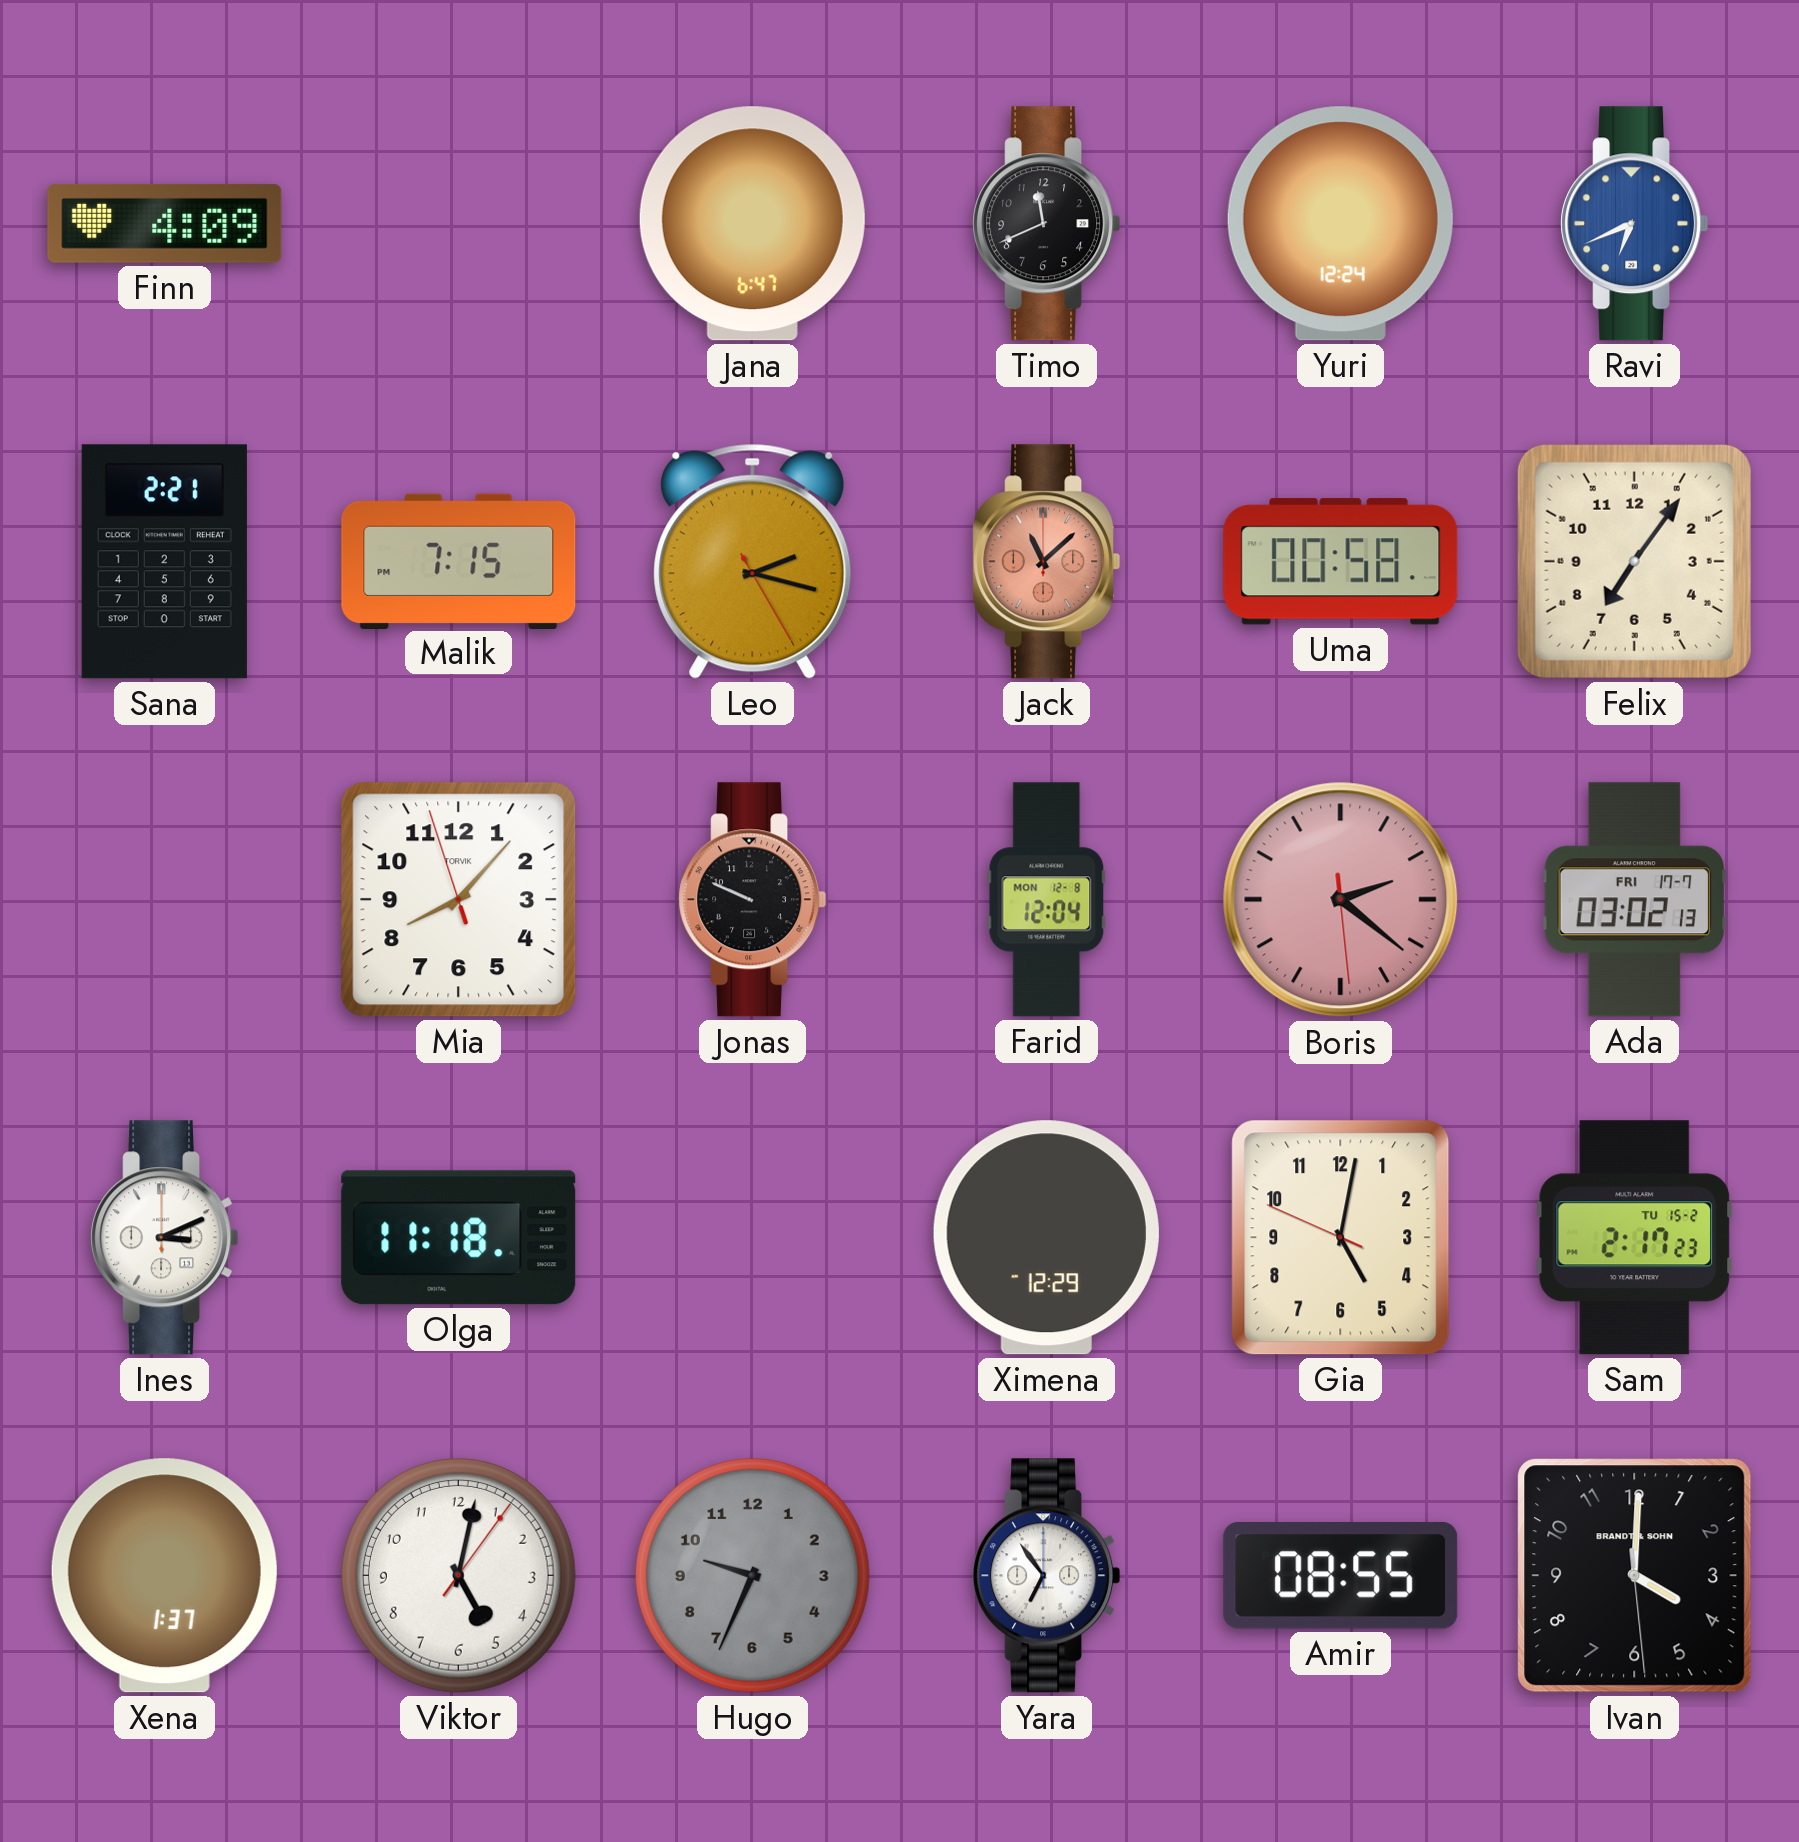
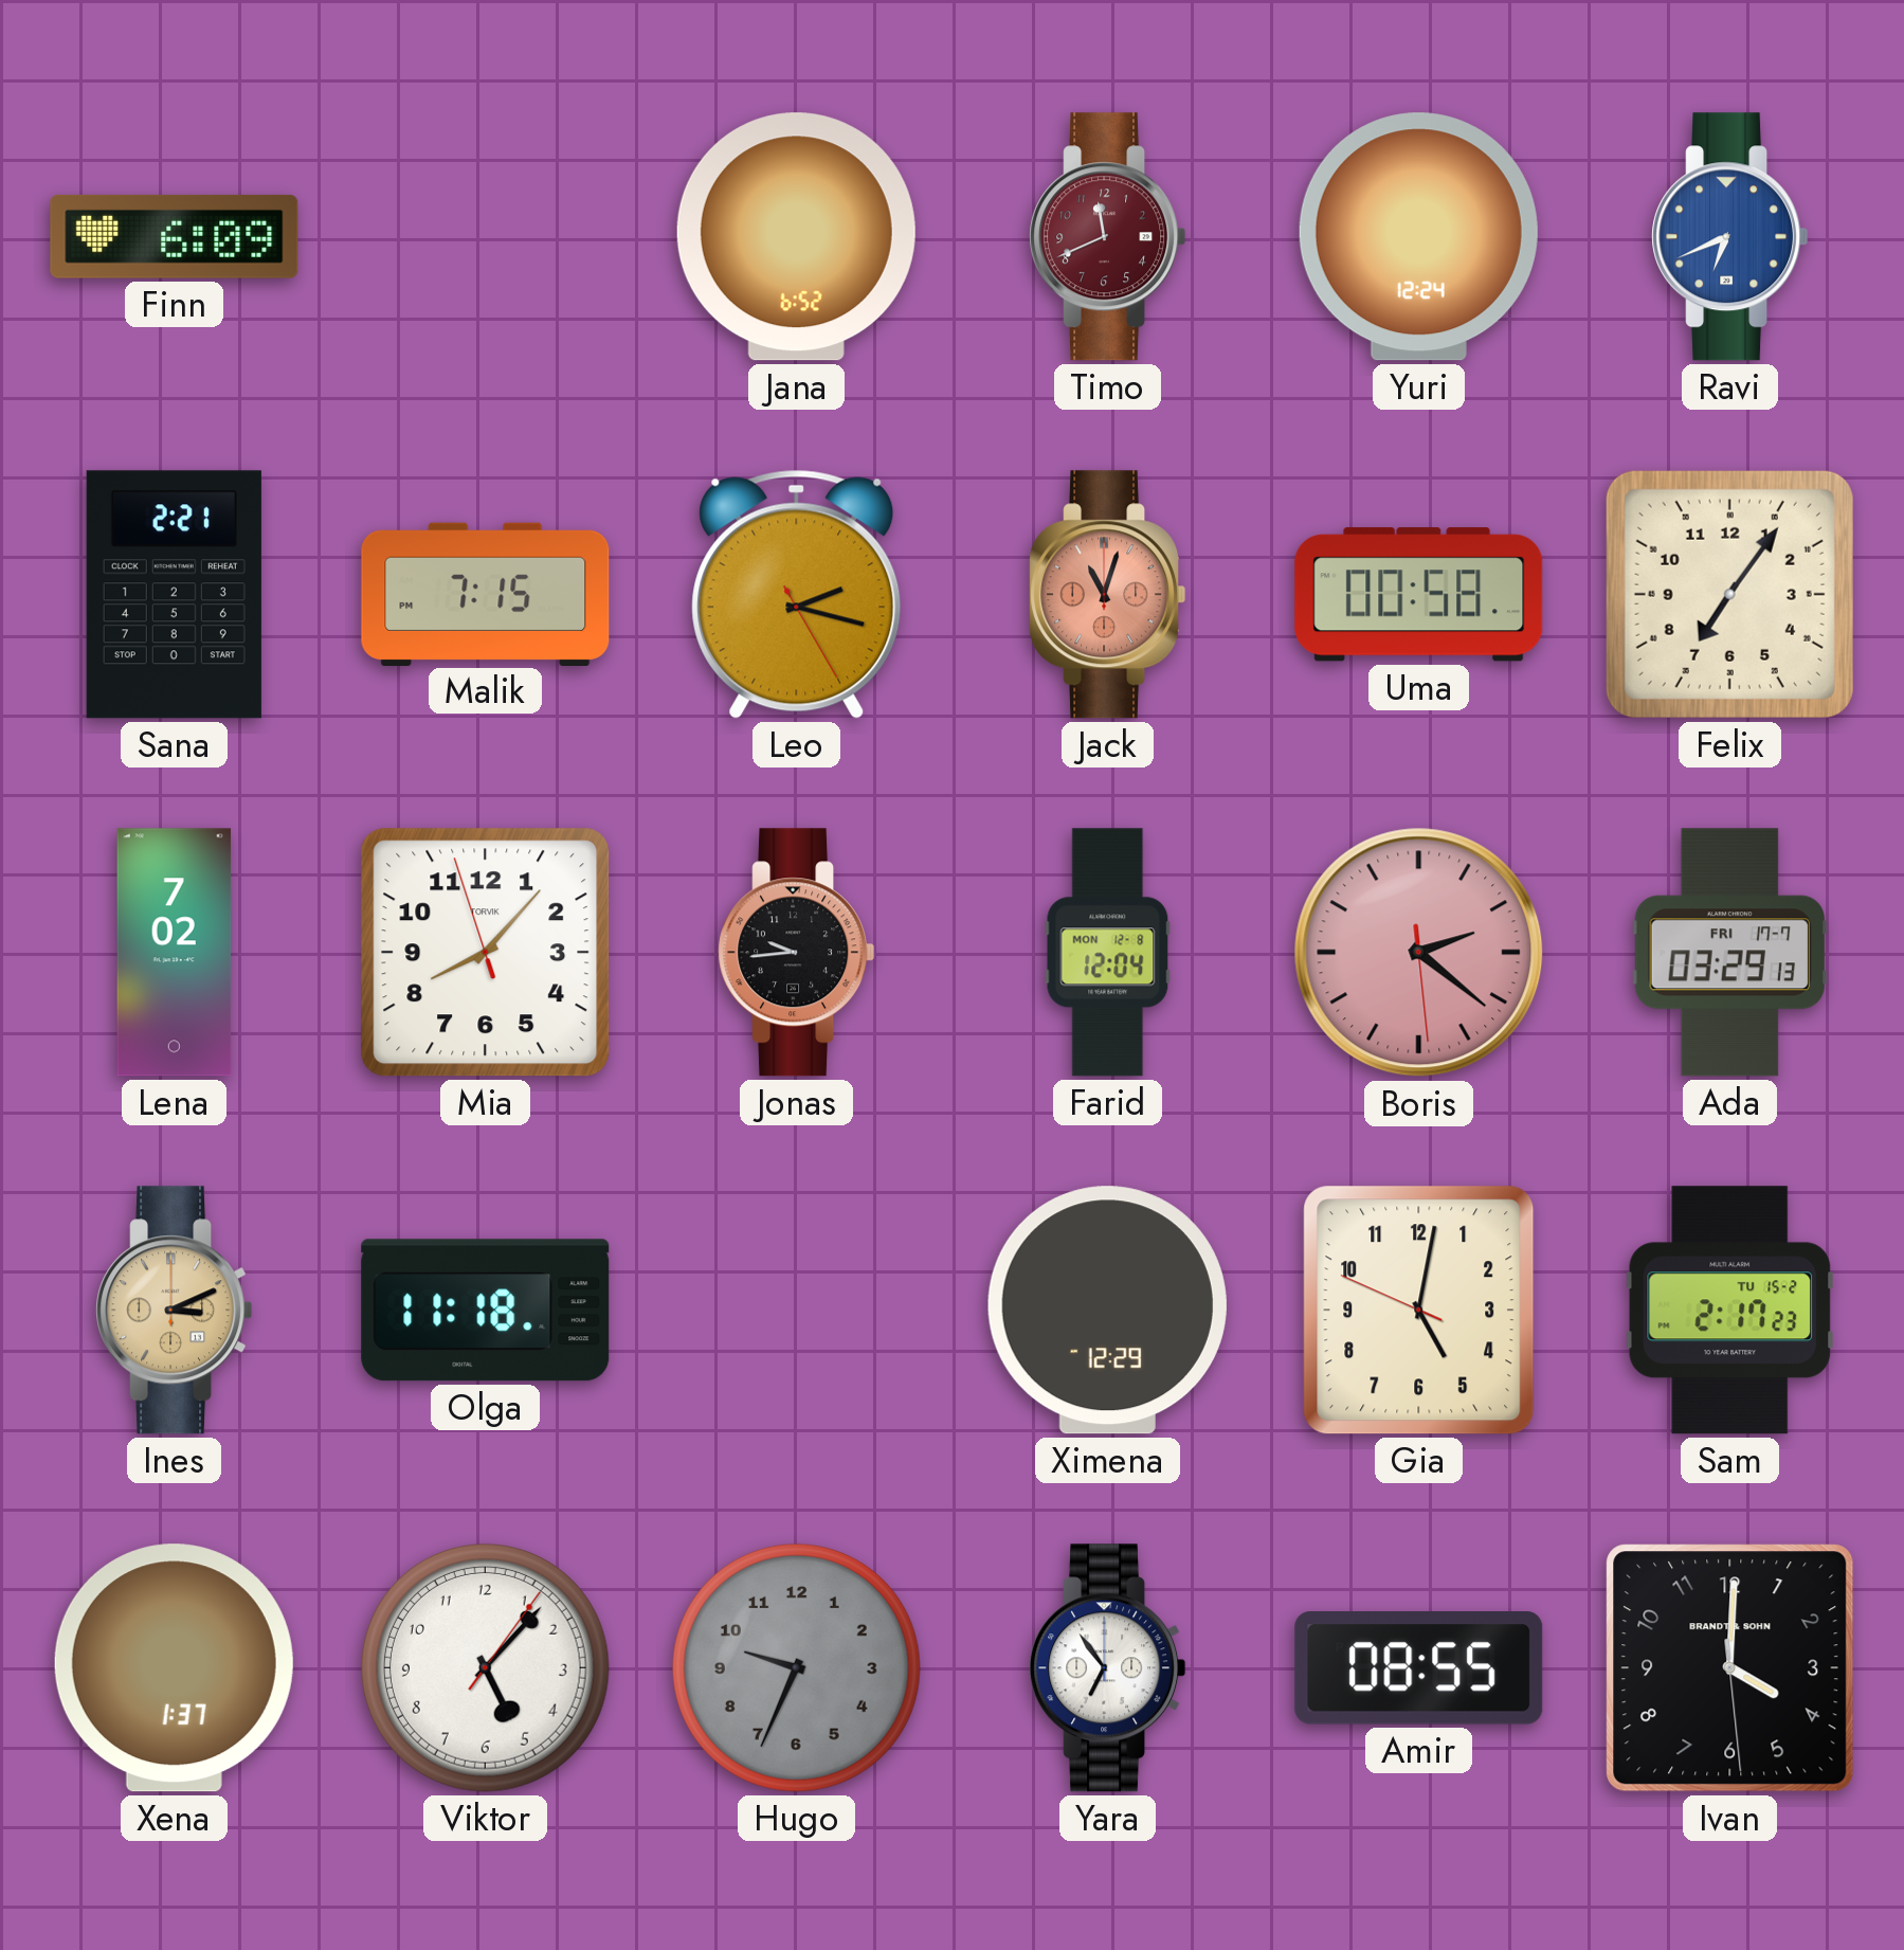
Finn: 4:09 -> 6:09
Jana: 6:47 -> 6:52
Timo dial: black -> burgundy
Jack: 11:08 -> 11:03
Lena: none -> 7:02
Jonas: 9:49 -> 9:44
Ada: 03:02 -> 03:29
Ines dial: white -> champagne
Viktor: 5:02 -> 5:07
